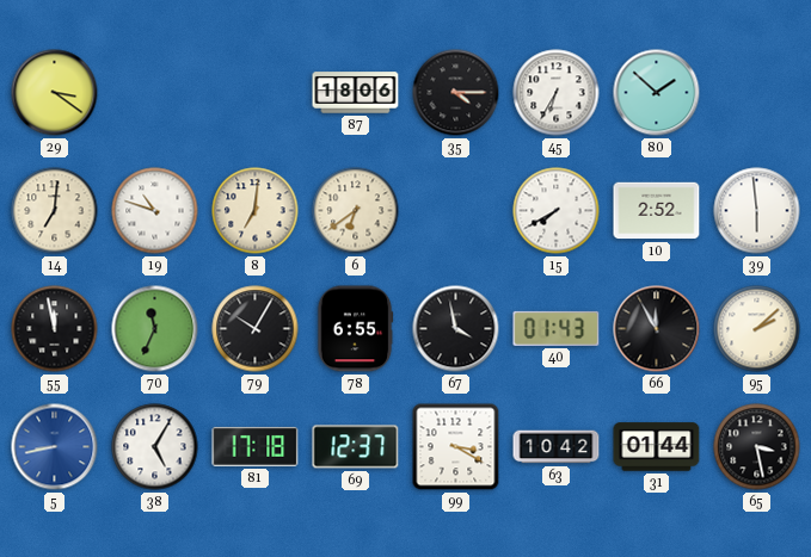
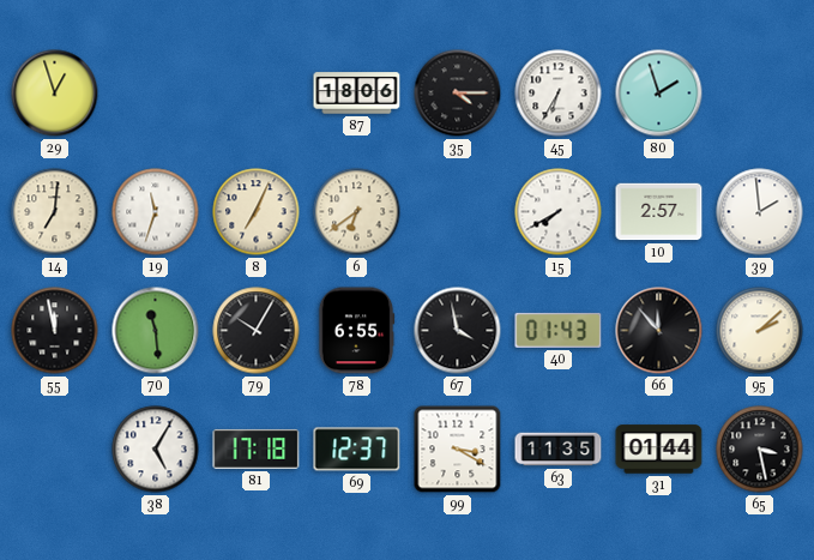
29: 3:21 -> 12:57
80: 1:52 -> 1:57
19: 10:48 -> 11:33
8: 7:01 -> 7:04
10: 2:52 -> 2:57
39: 5:59 -> 1:59
70: 11:34 -> 11:29
66: 11:55 -> 11:53
5: 8:43 -> none
63: 10:42 -> 11:35
